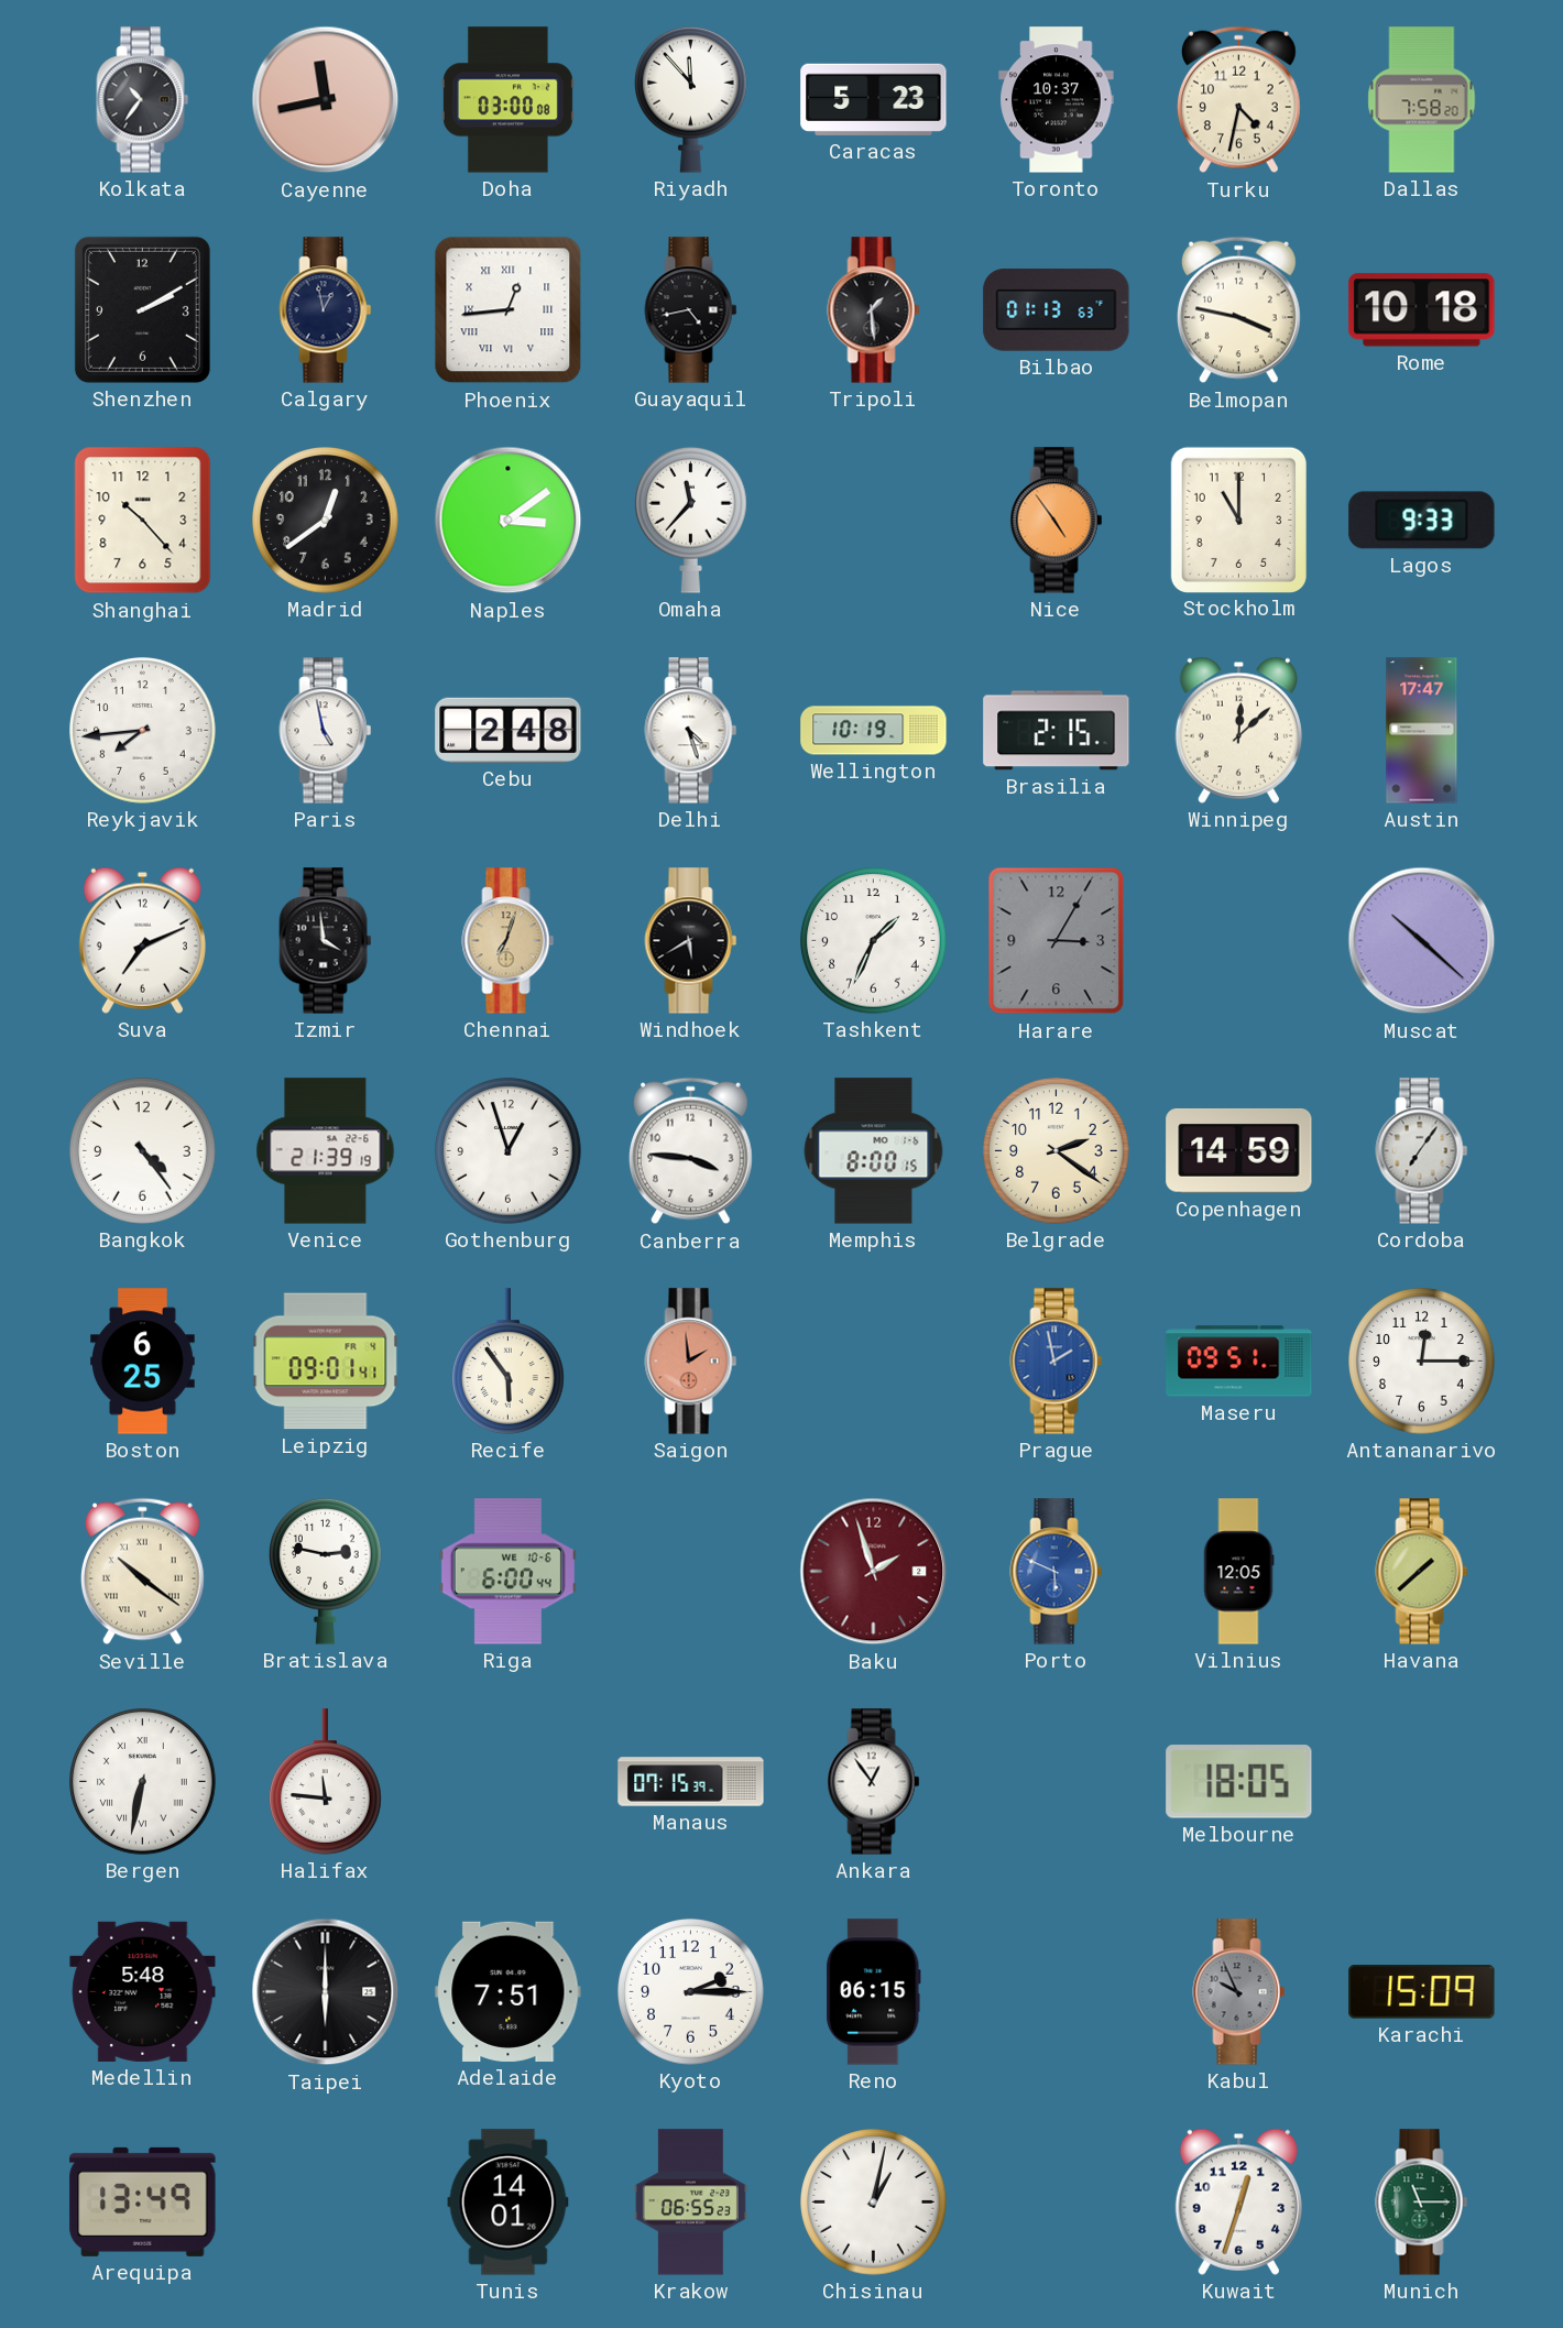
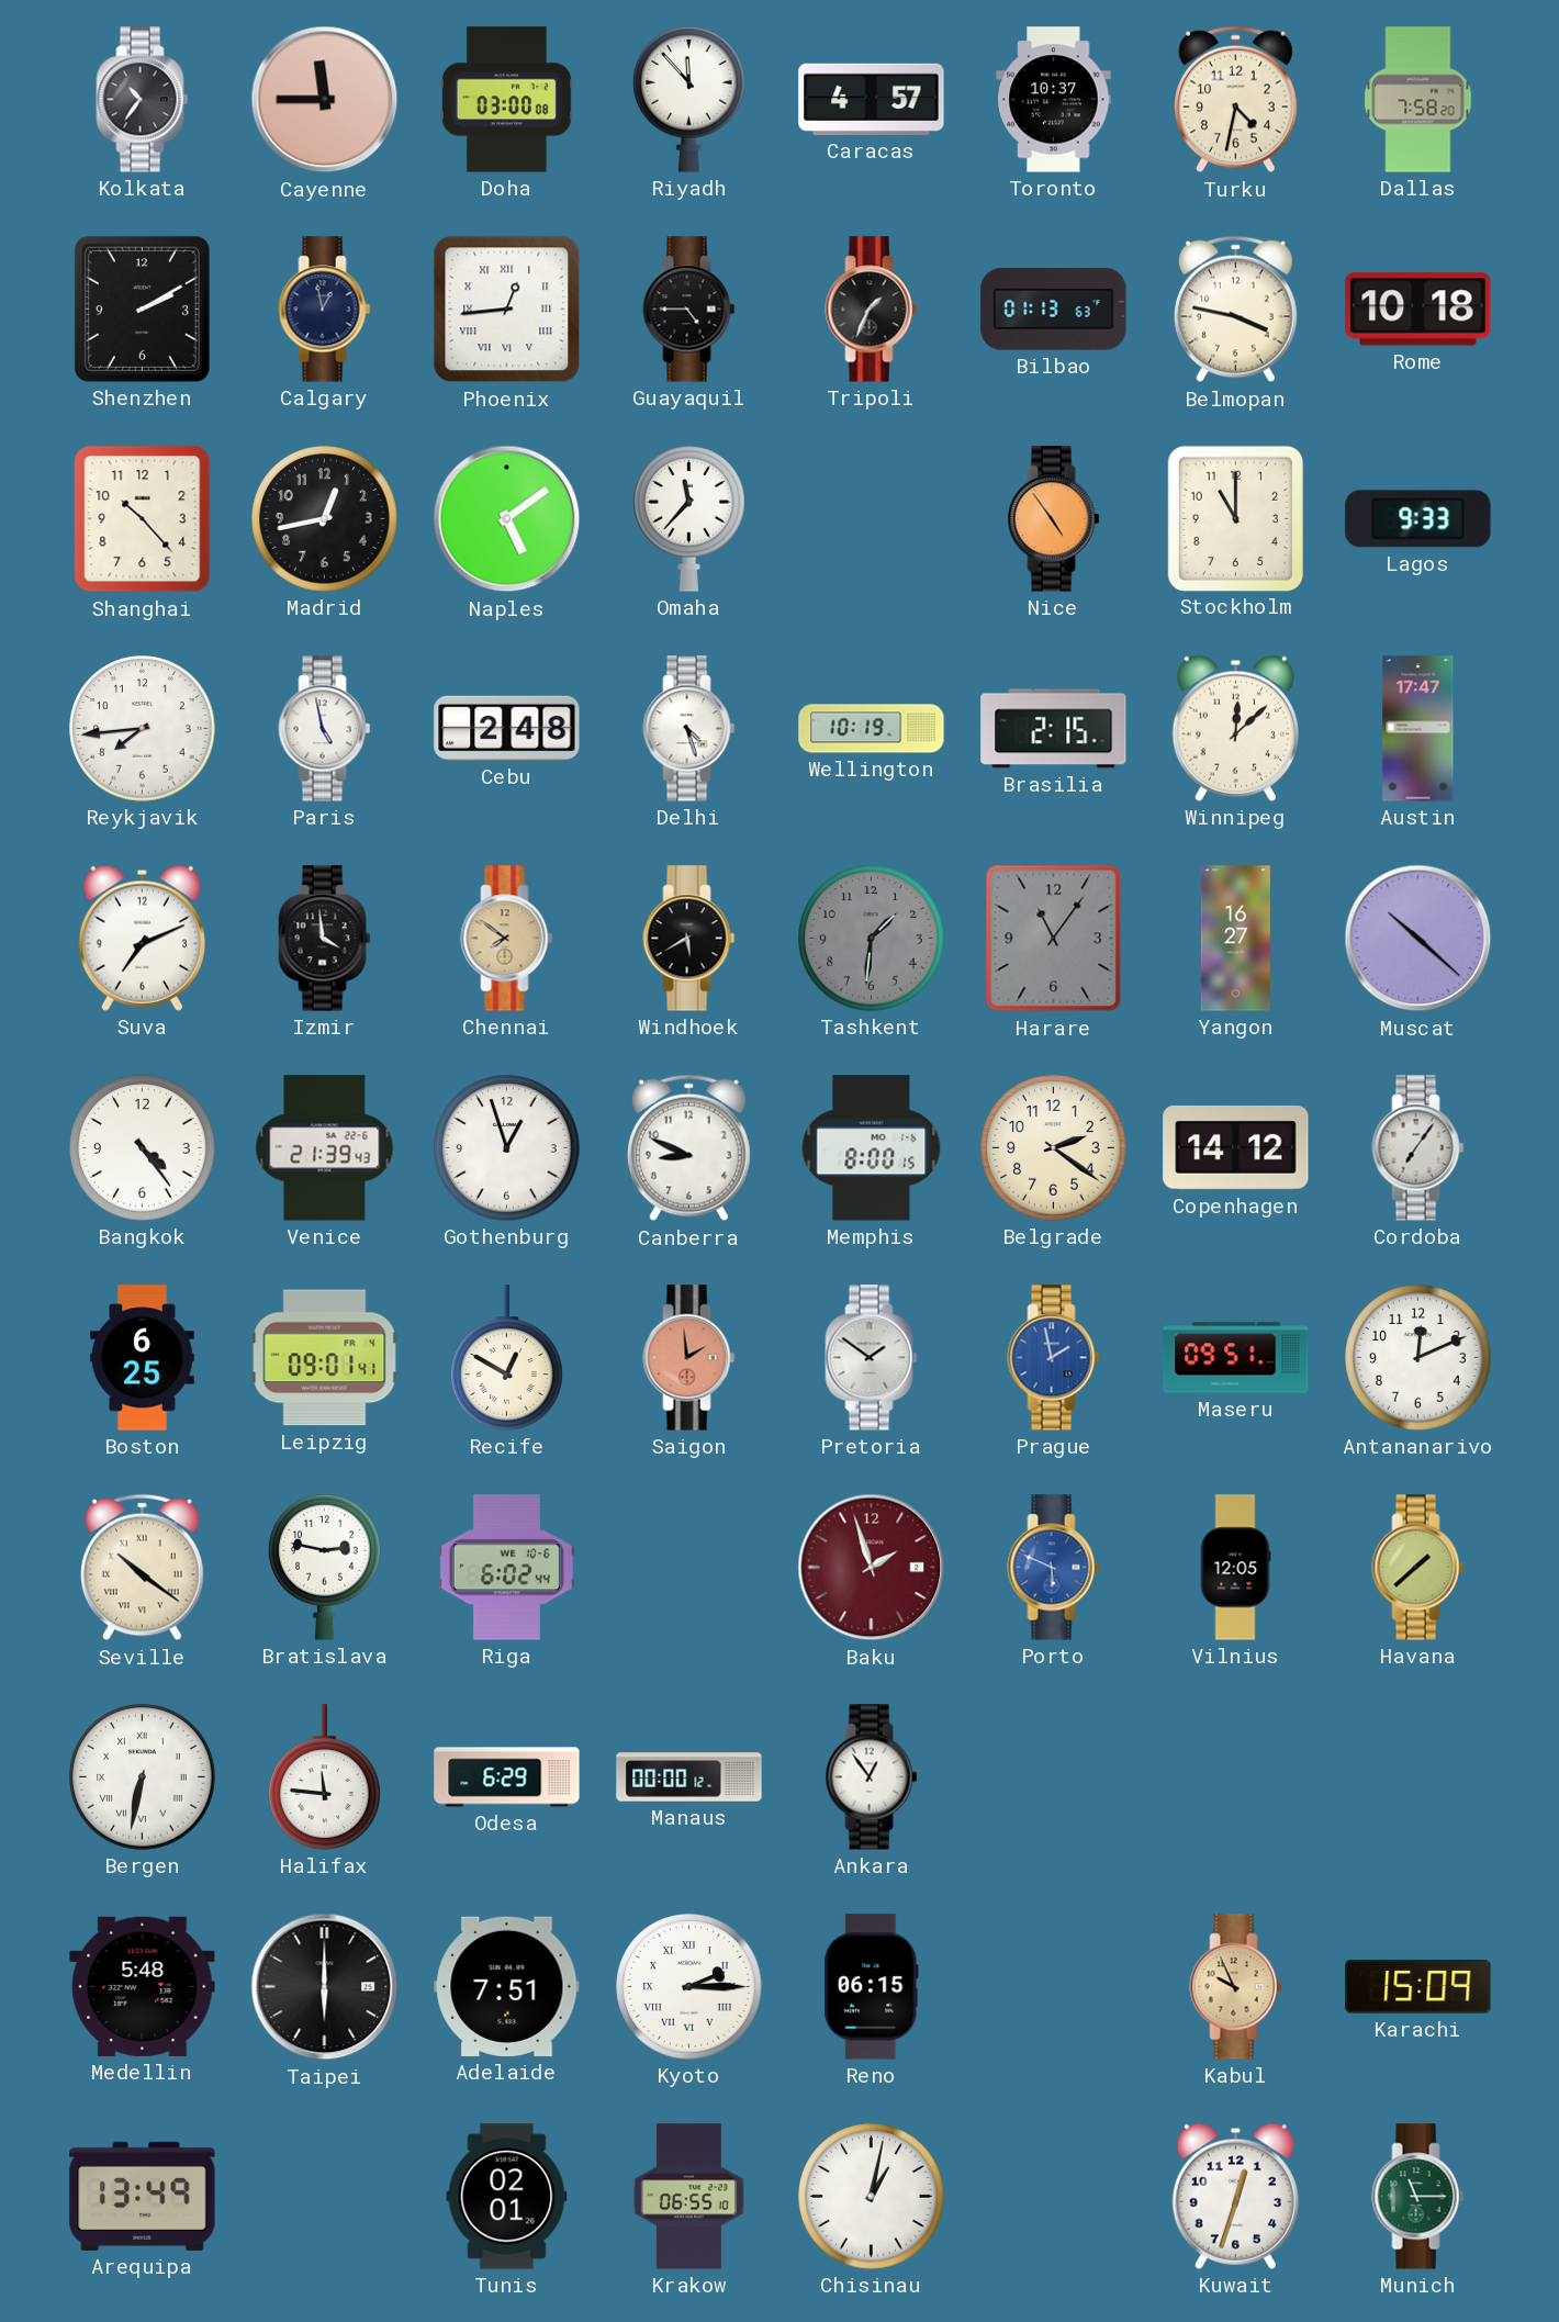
Cayenne: 11:43 -> 11:45
Caracas: 5:23 -> 4:57
Guayaquil: 4:43 -> 4:45
Tripoli: 1:29 -> 1:34
Madrid: 12:39 -> 12:43
Naples: 3:09 -> 5:09
Chennai: 7:03 -> 7:51
Tashkent: 1:34 -> 1:31
Tashkent dial: white -> grey
Harare: 3:05 -> 11:06
Yangon: none -> 16:27
Venice: 21:39:19 -> 21:39:43
Canberra: 3:46 -> 8:49
Copenhagen: 14:59 -> 14:12
Recife: 5:54 -> 12:50
Pretoria: none -> 1:51
Antananarivo: 12:15 -> 12:11
Riga: 6:00 -> 6:02
Odesa: none -> 6:29
Manaus: 07:15 -> 00:00
Melbourne: 18:05 -> none
Kyoto numerals: Arabic -> Roman
Kabul dial: grey -> champagne
Tunis: 14:01 -> 02:01
Krakow: 06:55:23 -> 06:55:10
